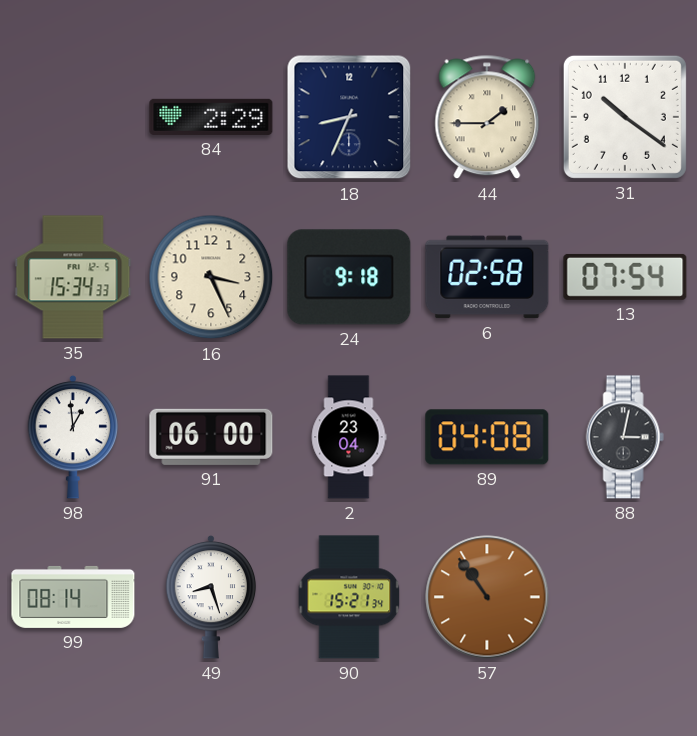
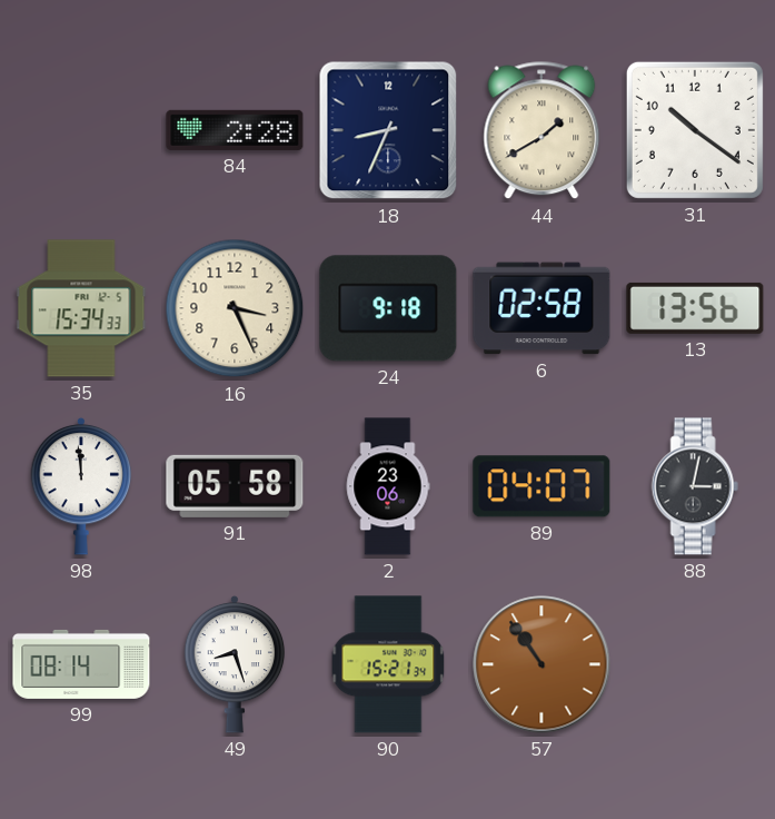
84: 2:29 -> 2:28
44: 1:45 -> 1:40
13: 07:54 -> 13:56
98: 12:59 -> 11:59
91: 06:00 -> 05:58
2: 23:04 -> 23:06
89: 04:08 -> 04:07
